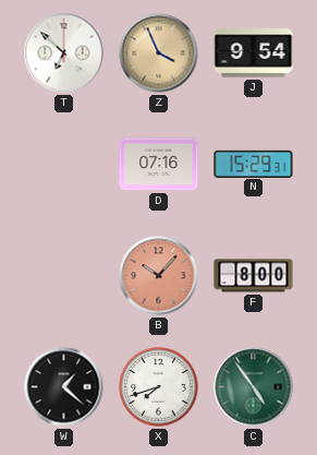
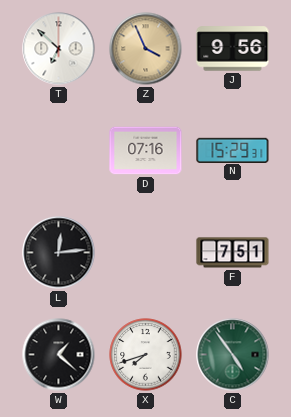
J: 9:54 -> 9:56
L: none -> 12:14
B: 10:07 -> none
F: 8:00 -> 7:51
